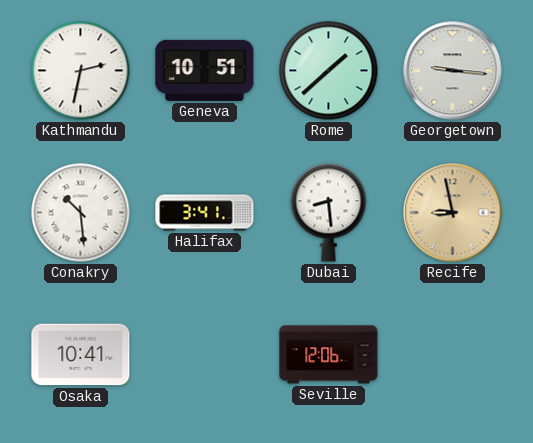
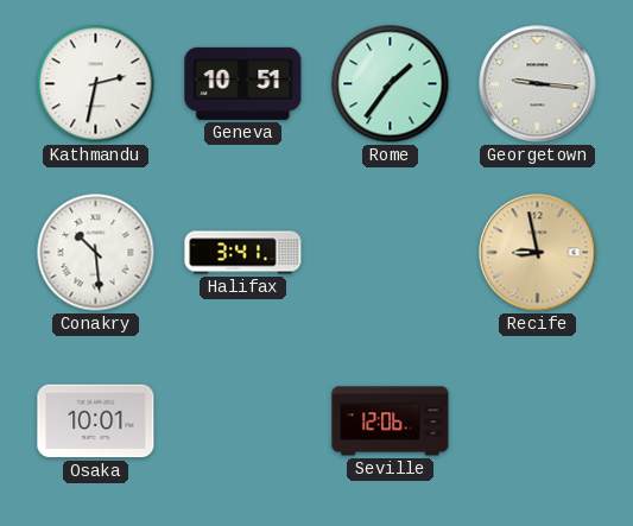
Rome: 1:38 -> 1:36
Dubai: 8:29 -> none
Osaka: 10:41 -> 10:01
